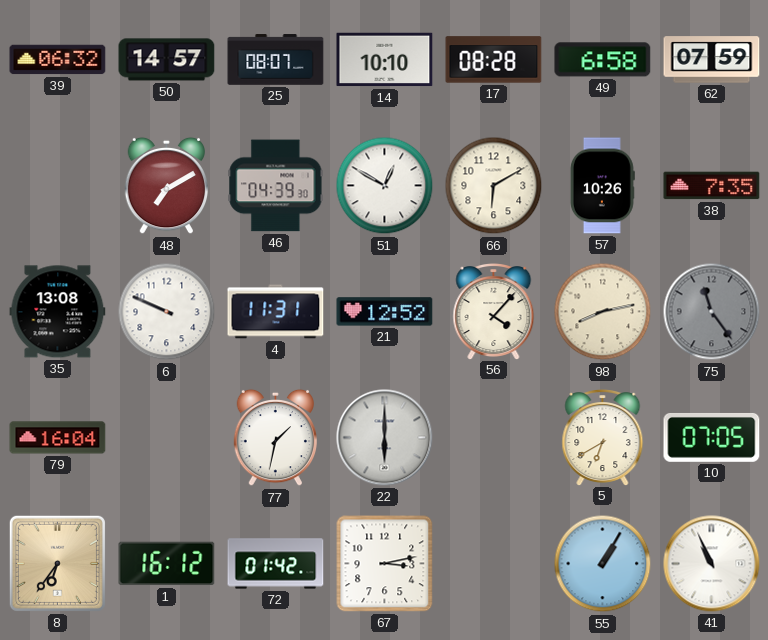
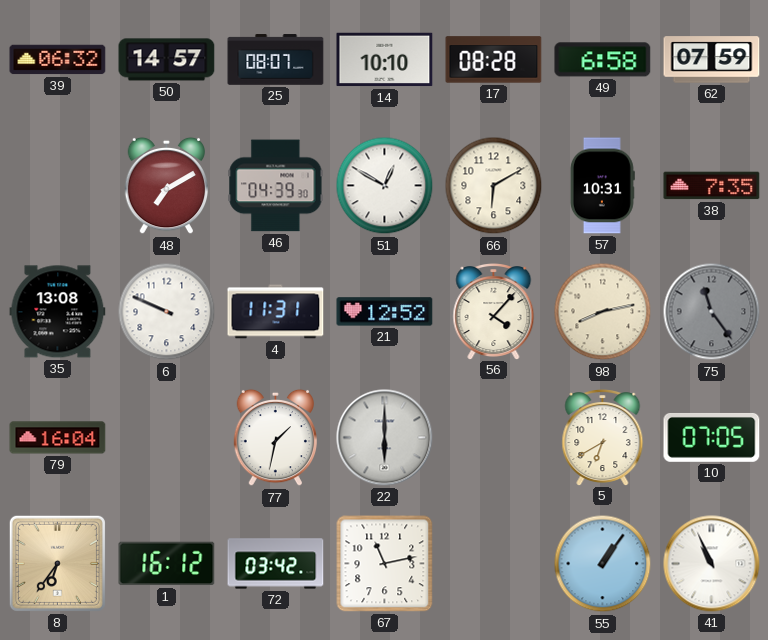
57: 10:26 -> 10:31
72: 01:42 -> 03:42
67: 3:13 -> 11:13
55: 1:05 -> 1:06
